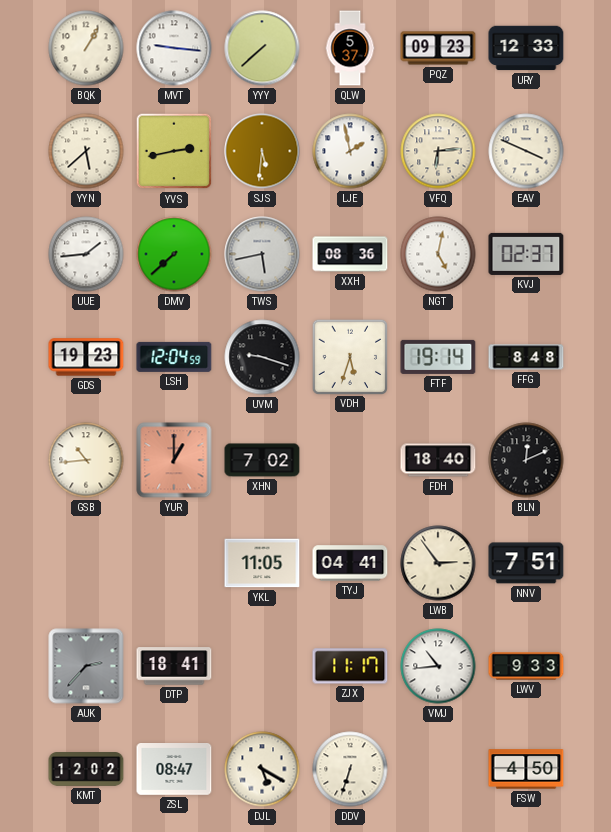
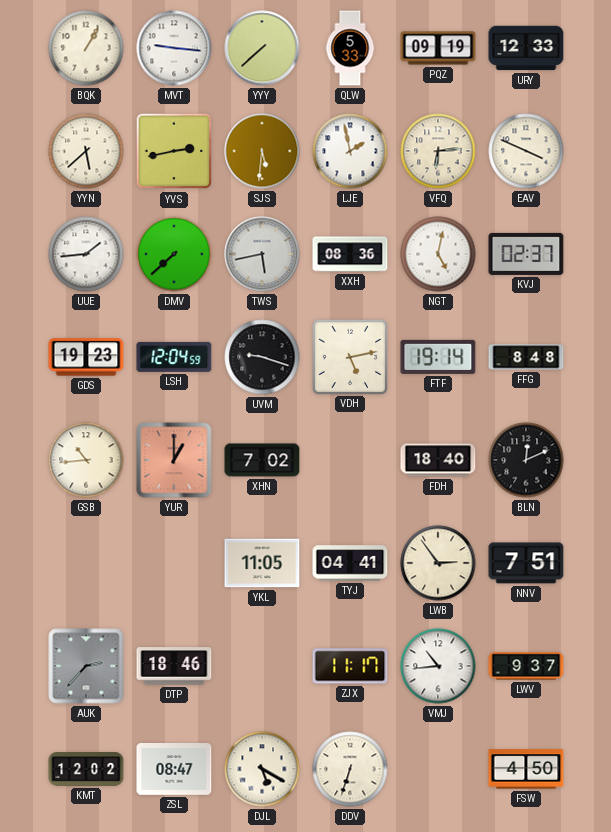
QLW: 5:37 -> 5:33
PQZ: 09:23 -> 09:19
VDH: 5:33 -> 5:13
DTP: 18:41 -> 18:46
LWV: 9:33 -> 9:37
